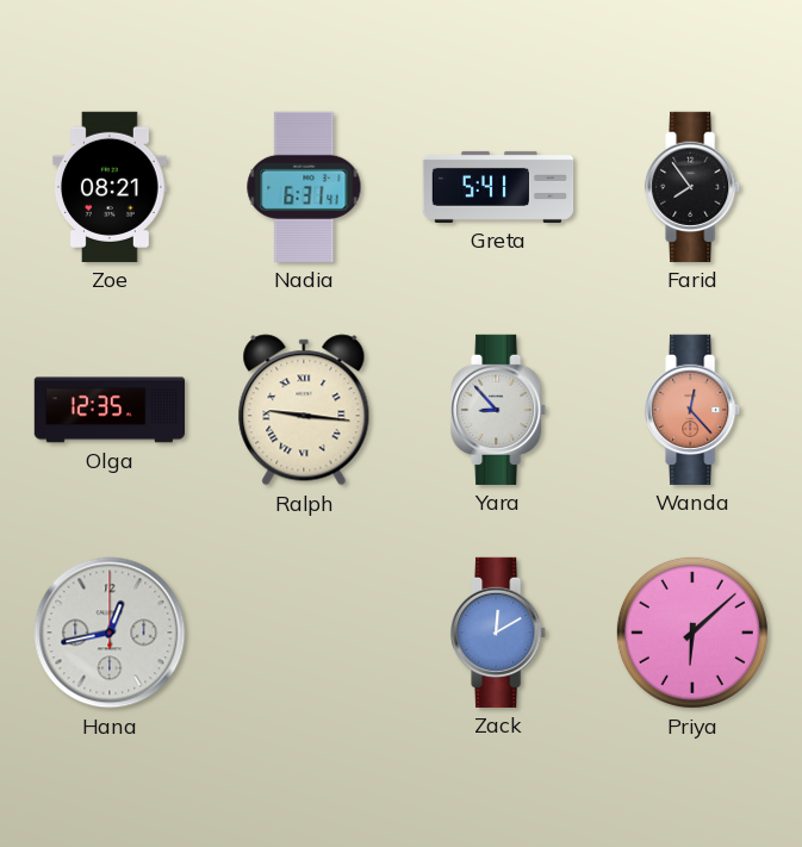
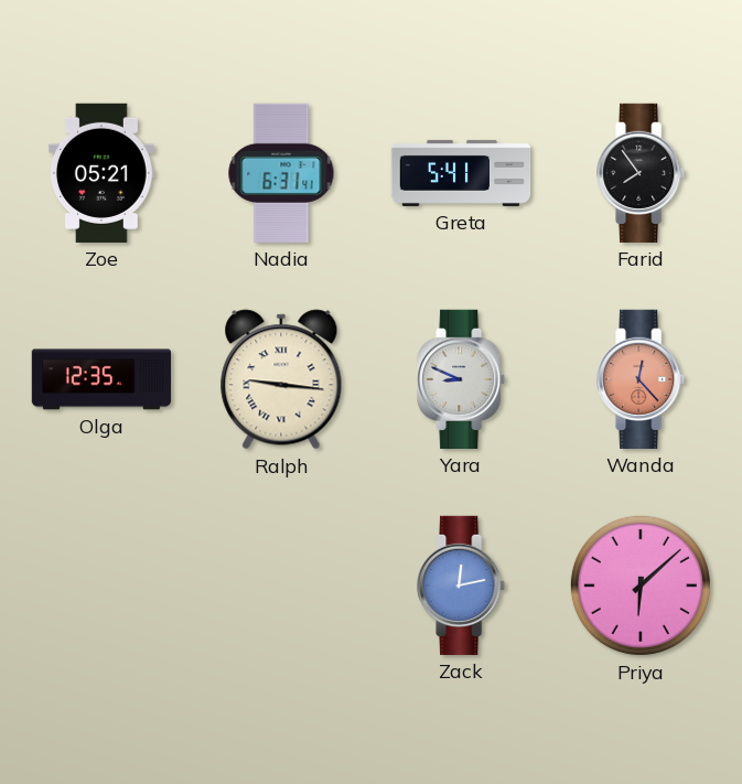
Zoe: 08:21 -> 05:21
Yara: 8:53 -> 8:49
Hana: 12:43 -> none
Zack: 12:10 -> 12:13
